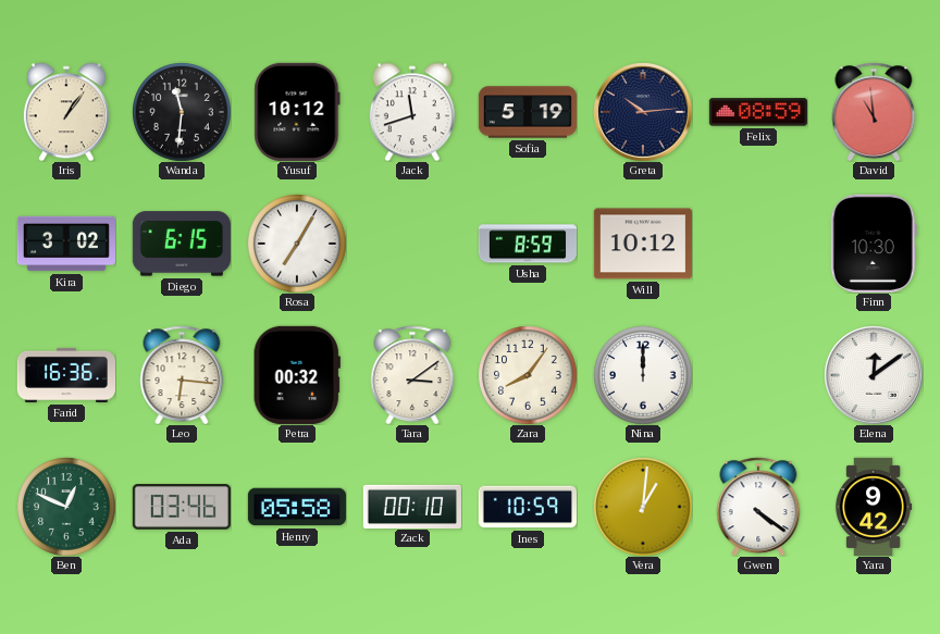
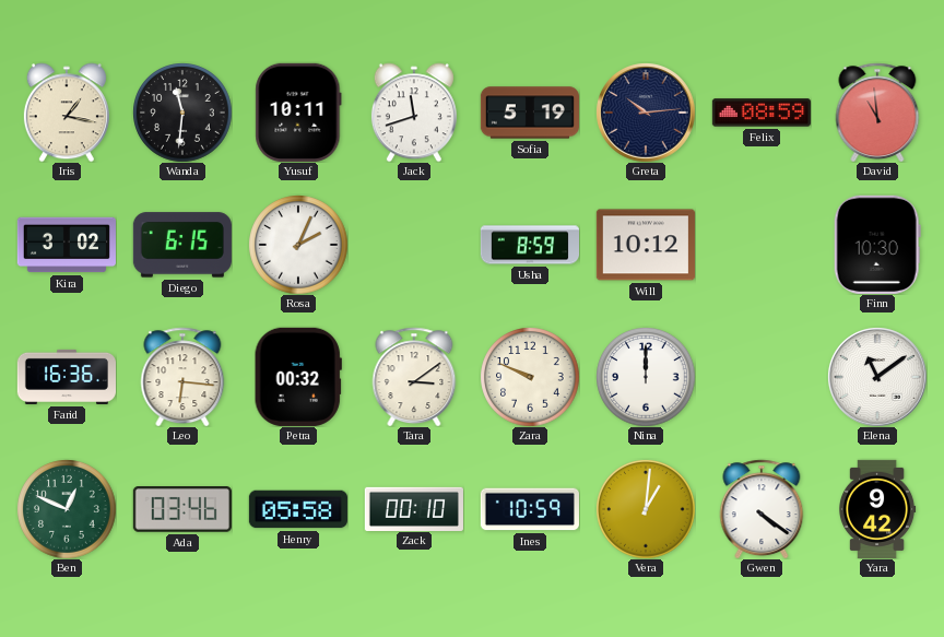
Iris: 1:06 -> 1:17
Yusuf: 10:12 -> 10:11
Rosa: 7:05 -> 2:04
Zara: 8:06 -> 9:49
Elena: 12:09 -> 11:09
